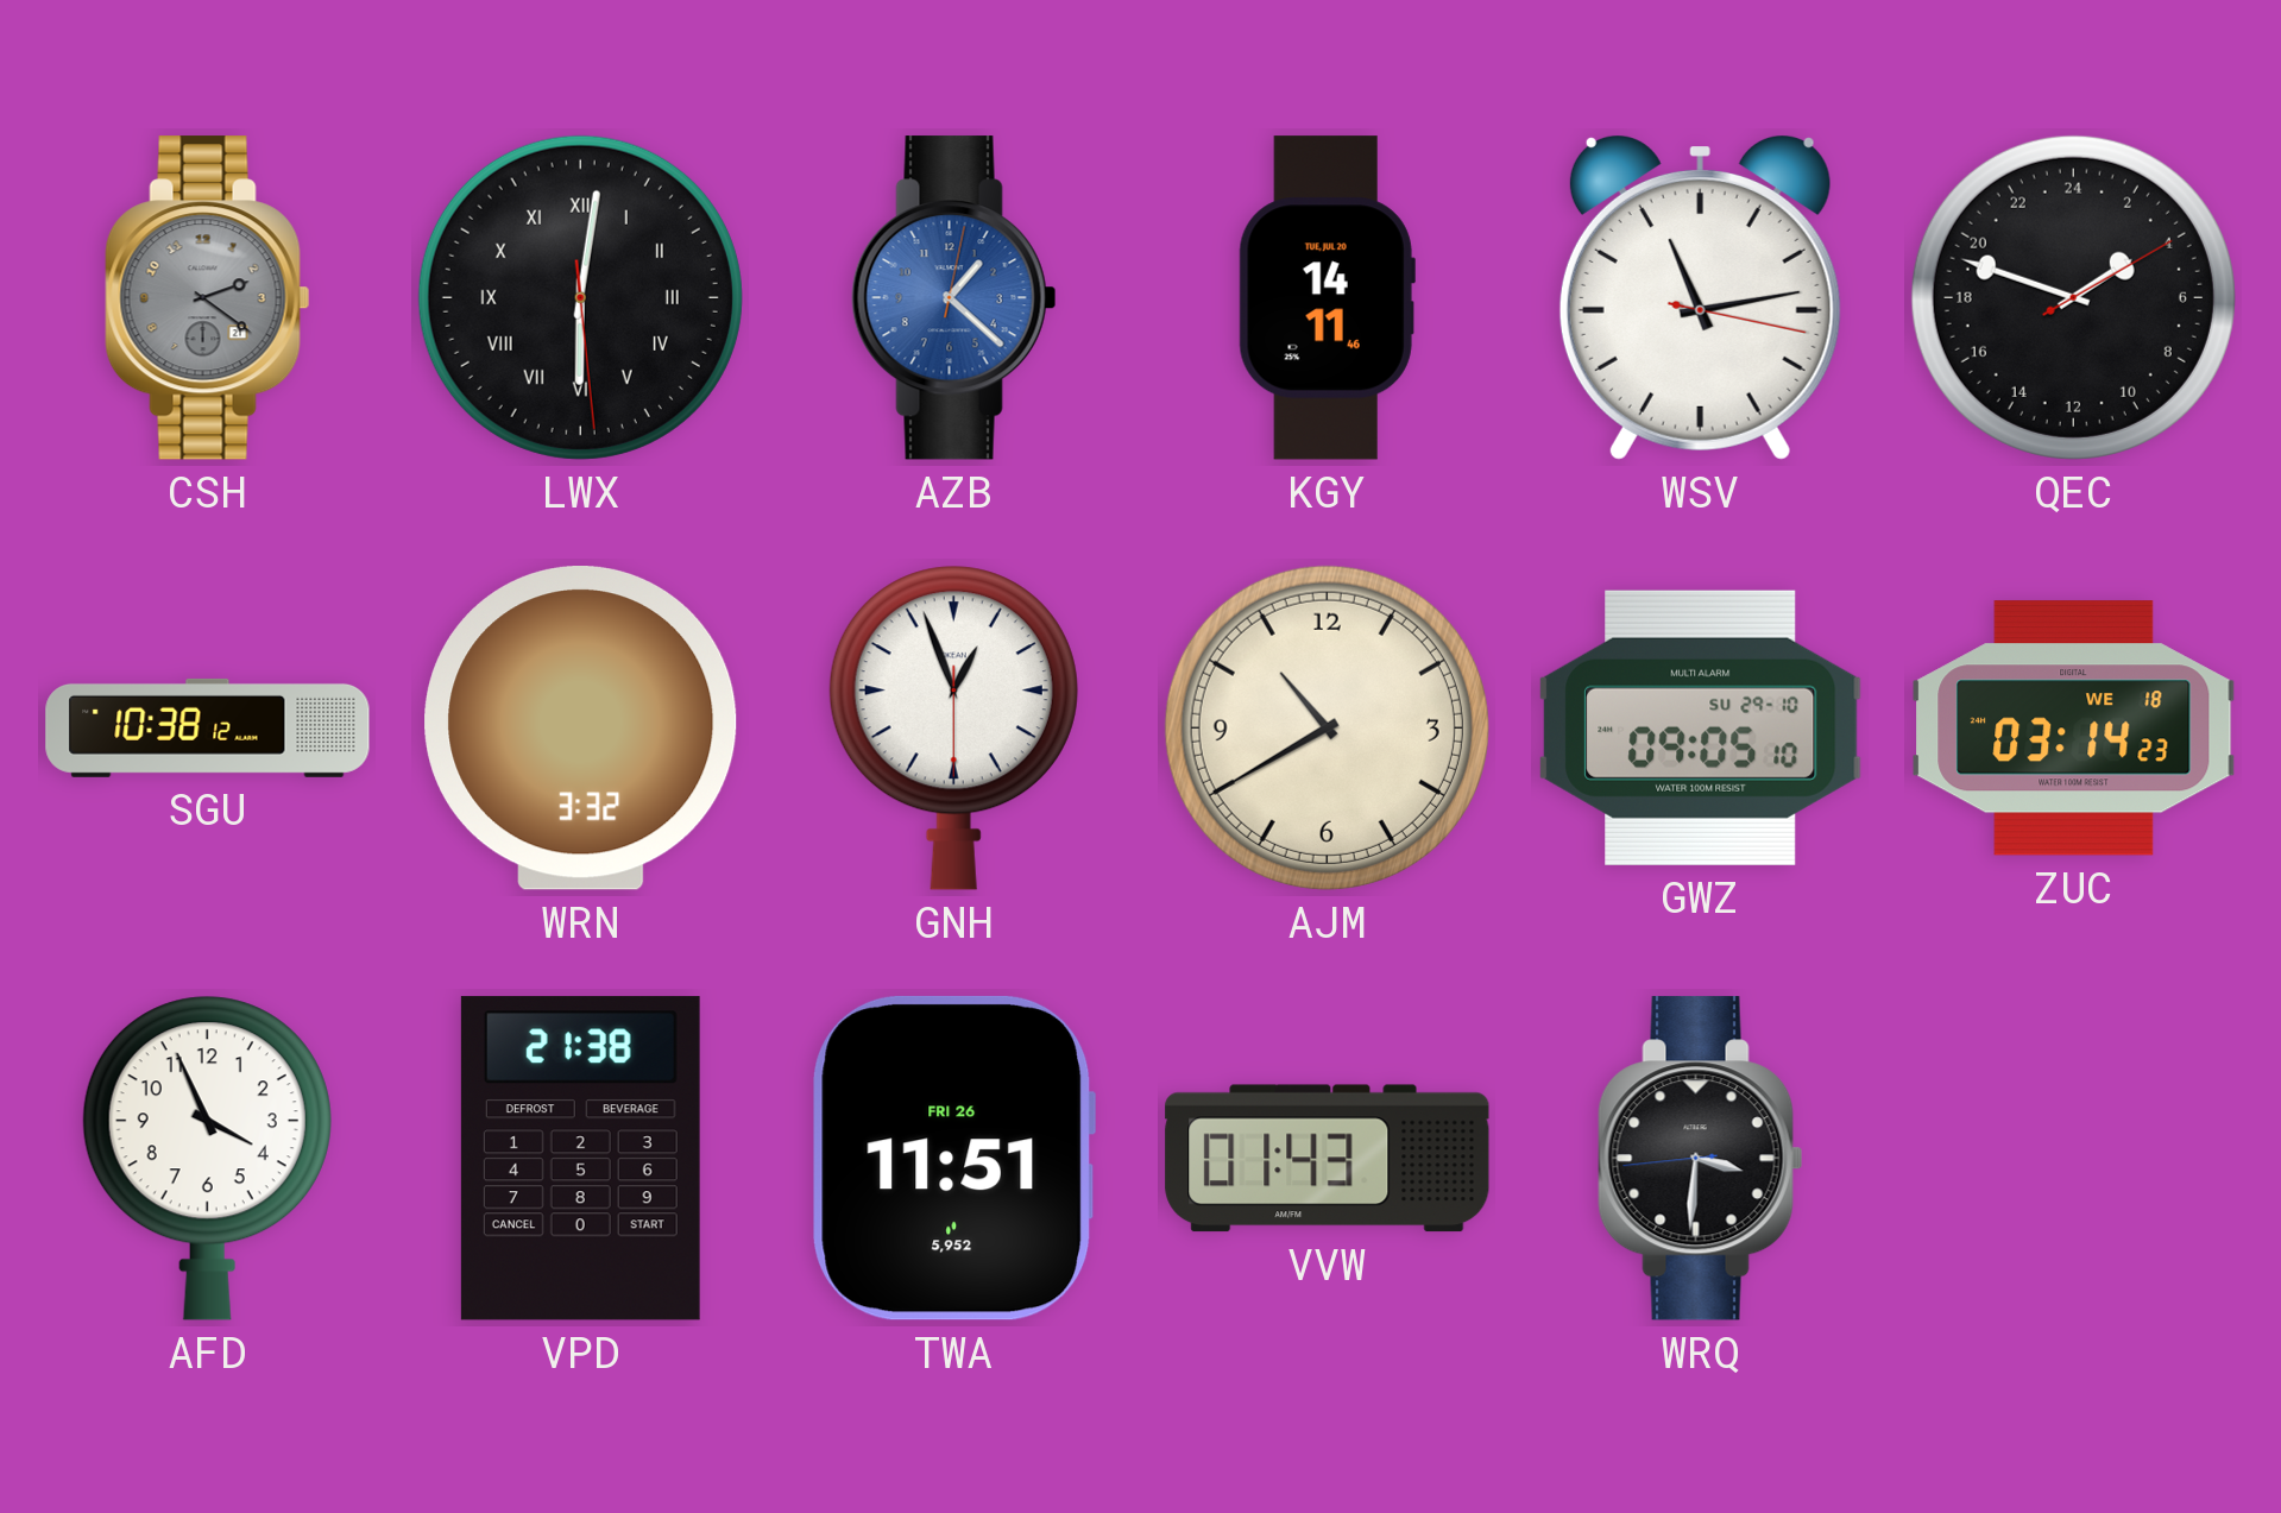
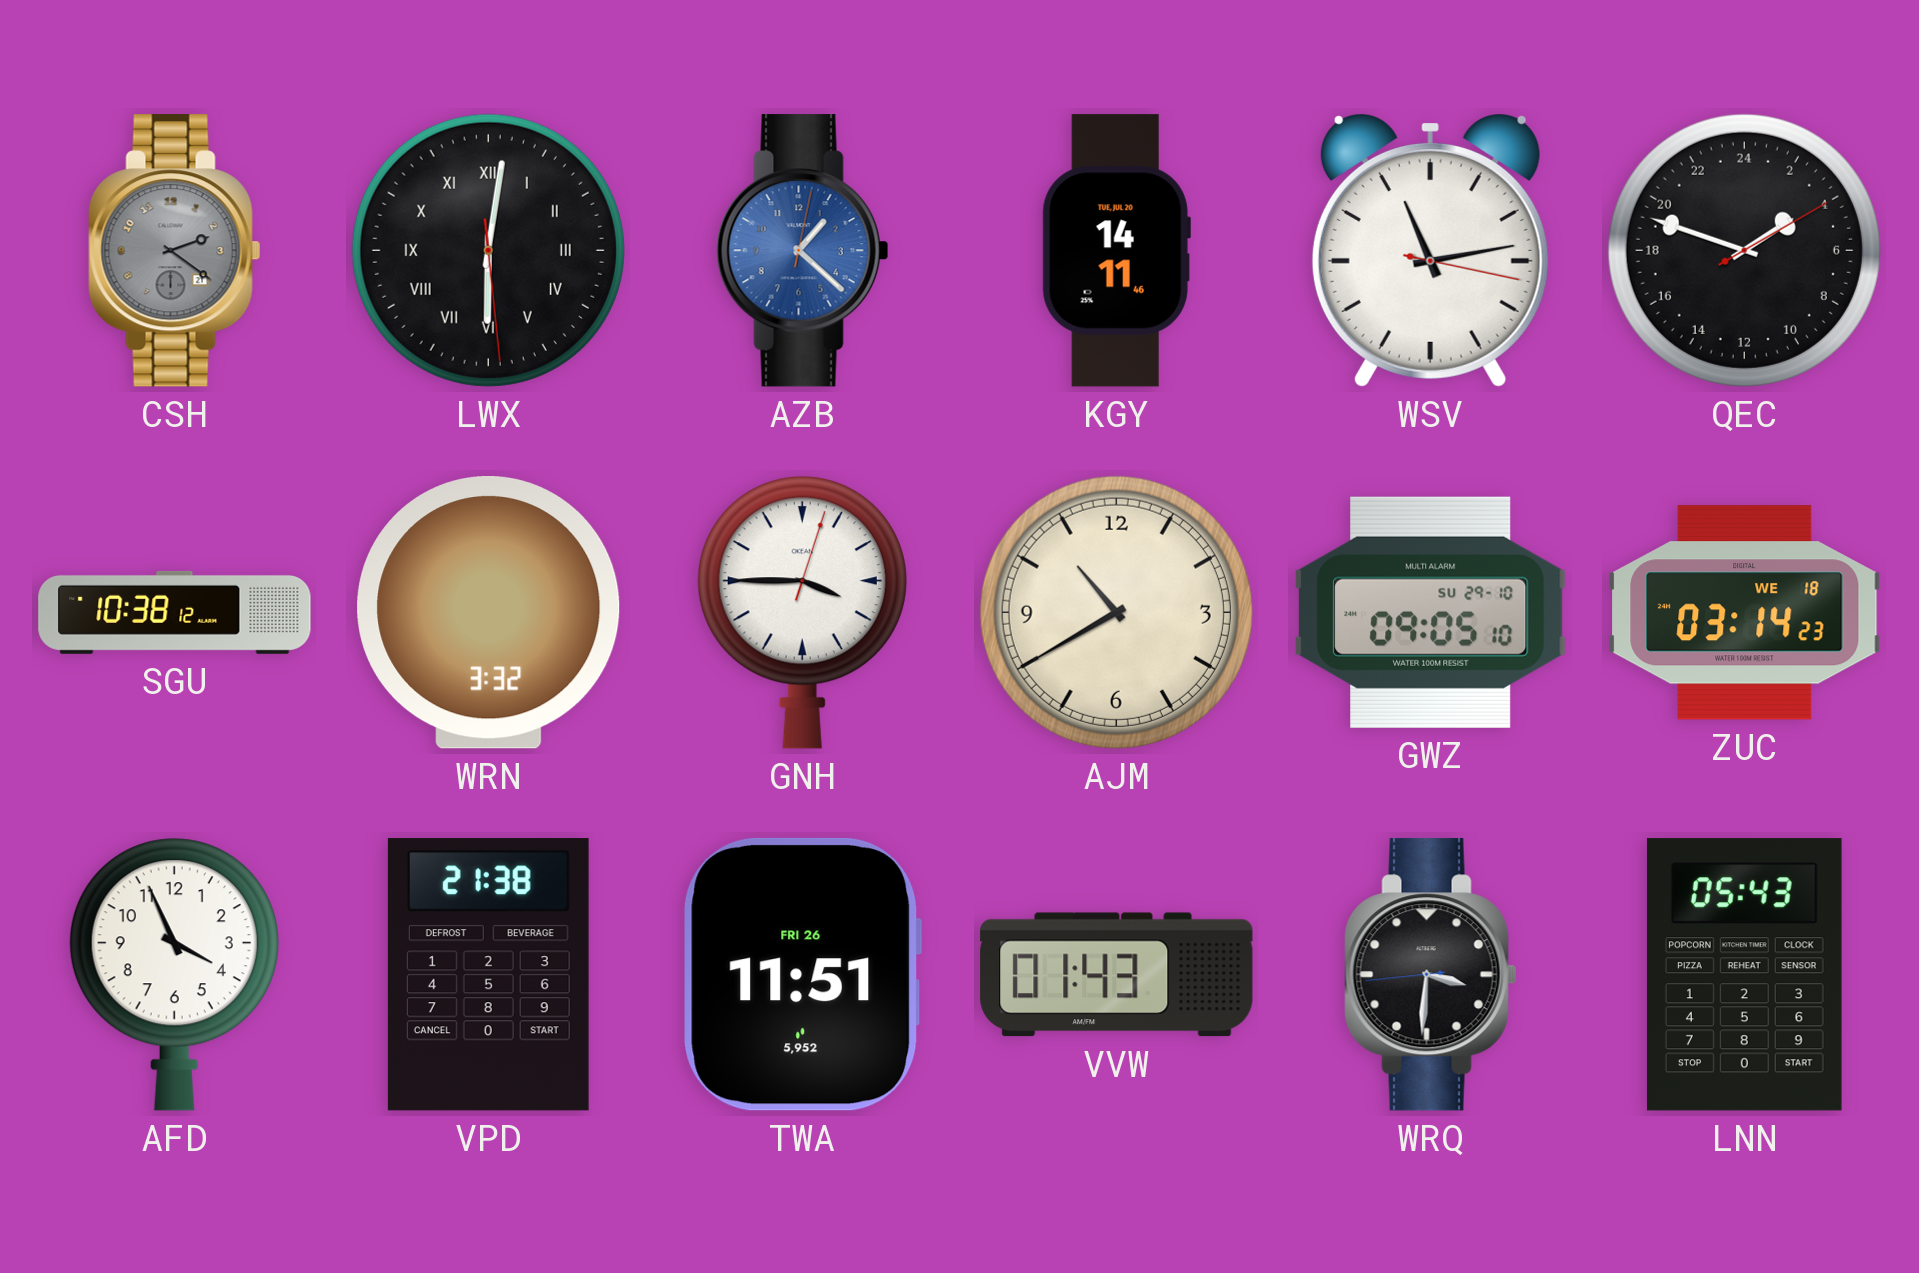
GNH: 12:56 -> 3:45
LNN: none -> 05:43
